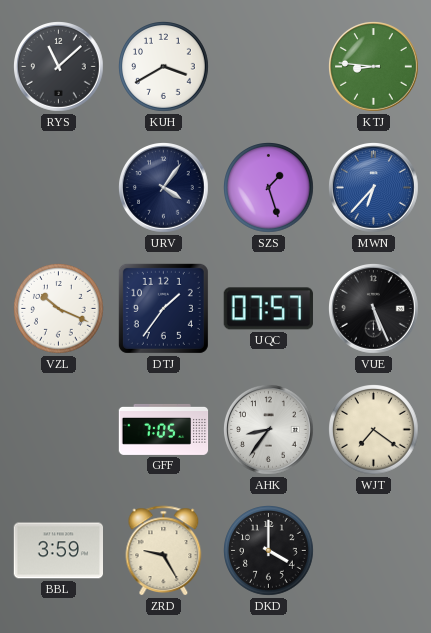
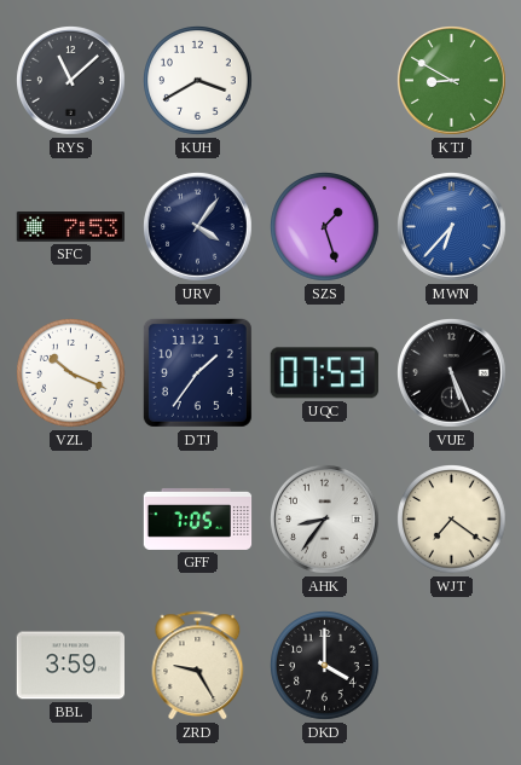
KTJ: 8:46 -> 8:50
SFC: none -> 7:53
UQC: 07:57 -> 07:53
